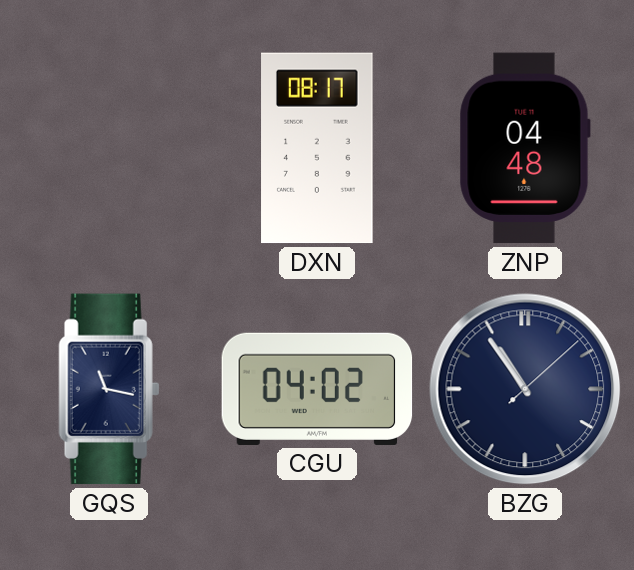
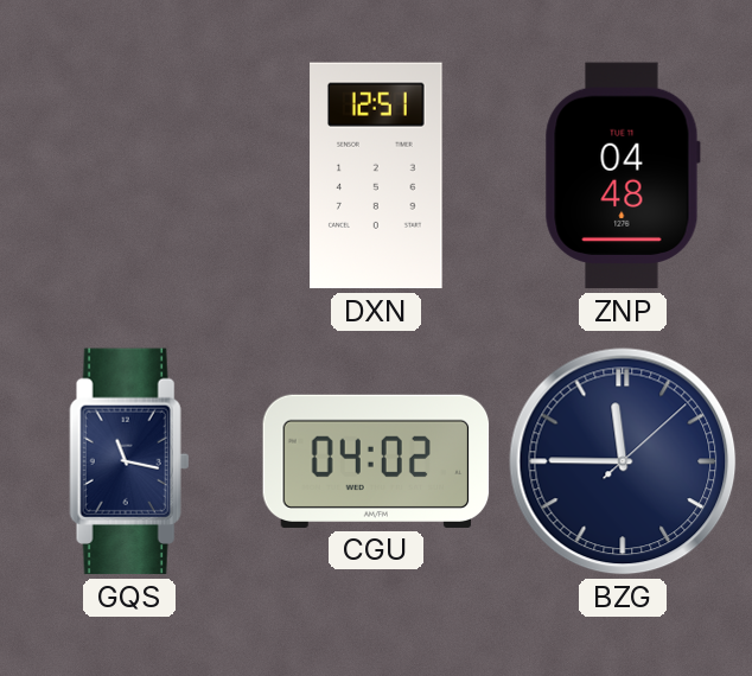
DXN: 08:17 -> 12:51
BZG: 10:54 -> 11:45
